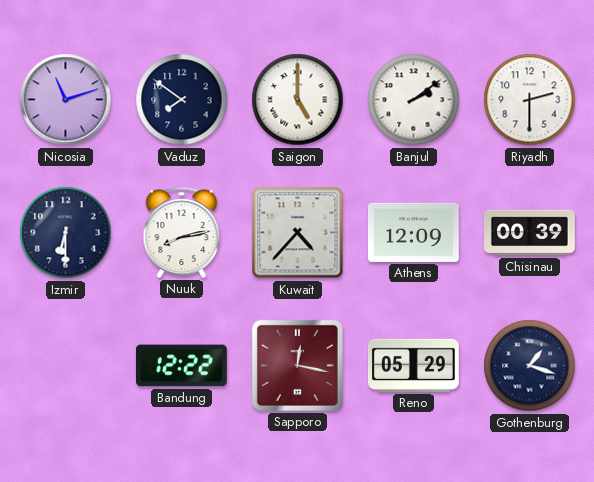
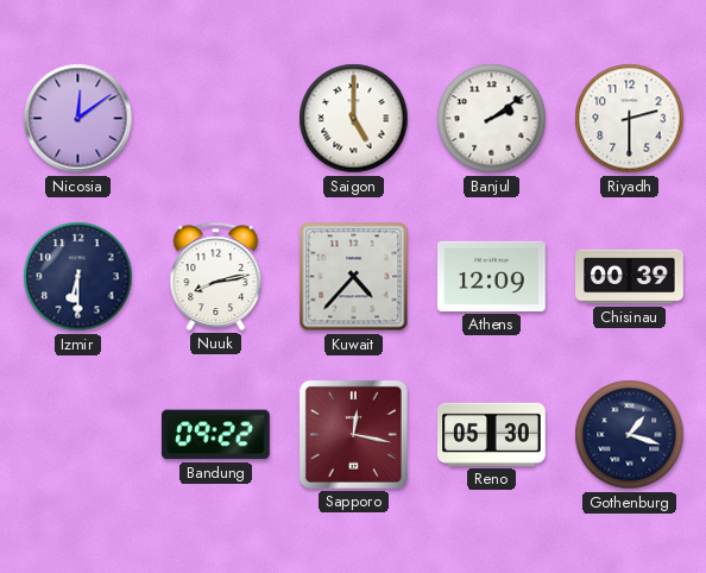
Nicosia: 11:12 -> 12:09
Vaduz: 7:51 -> none
Bandung: 12:22 -> 09:22
Reno: 05:29 -> 05:30
